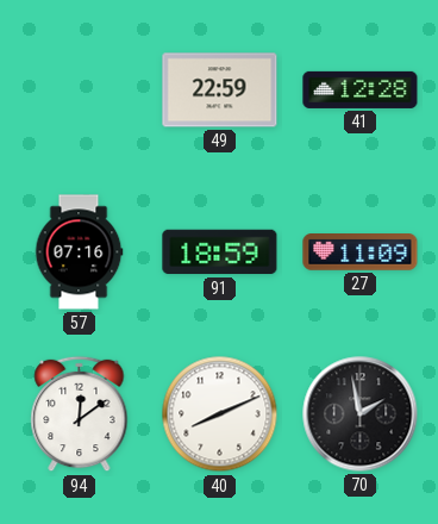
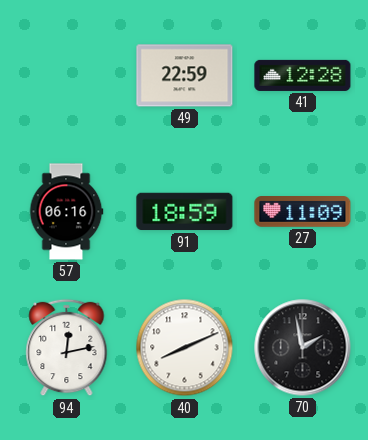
57: 07:16 -> 06:16
94: 12:09 -> 12:13
